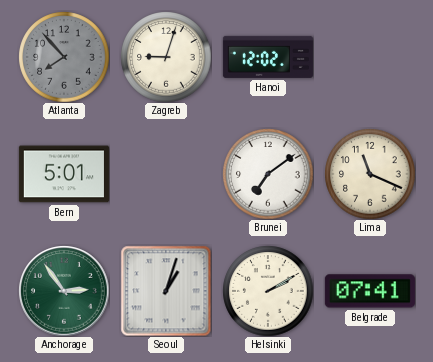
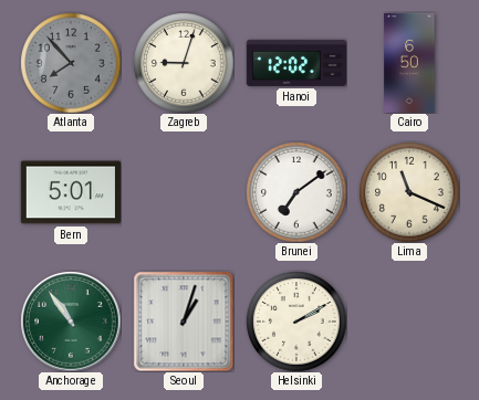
Cairo: none -> 6:50
Anchorage: 2:54 -> 10:54
Belgrade: 07:41 -> none
